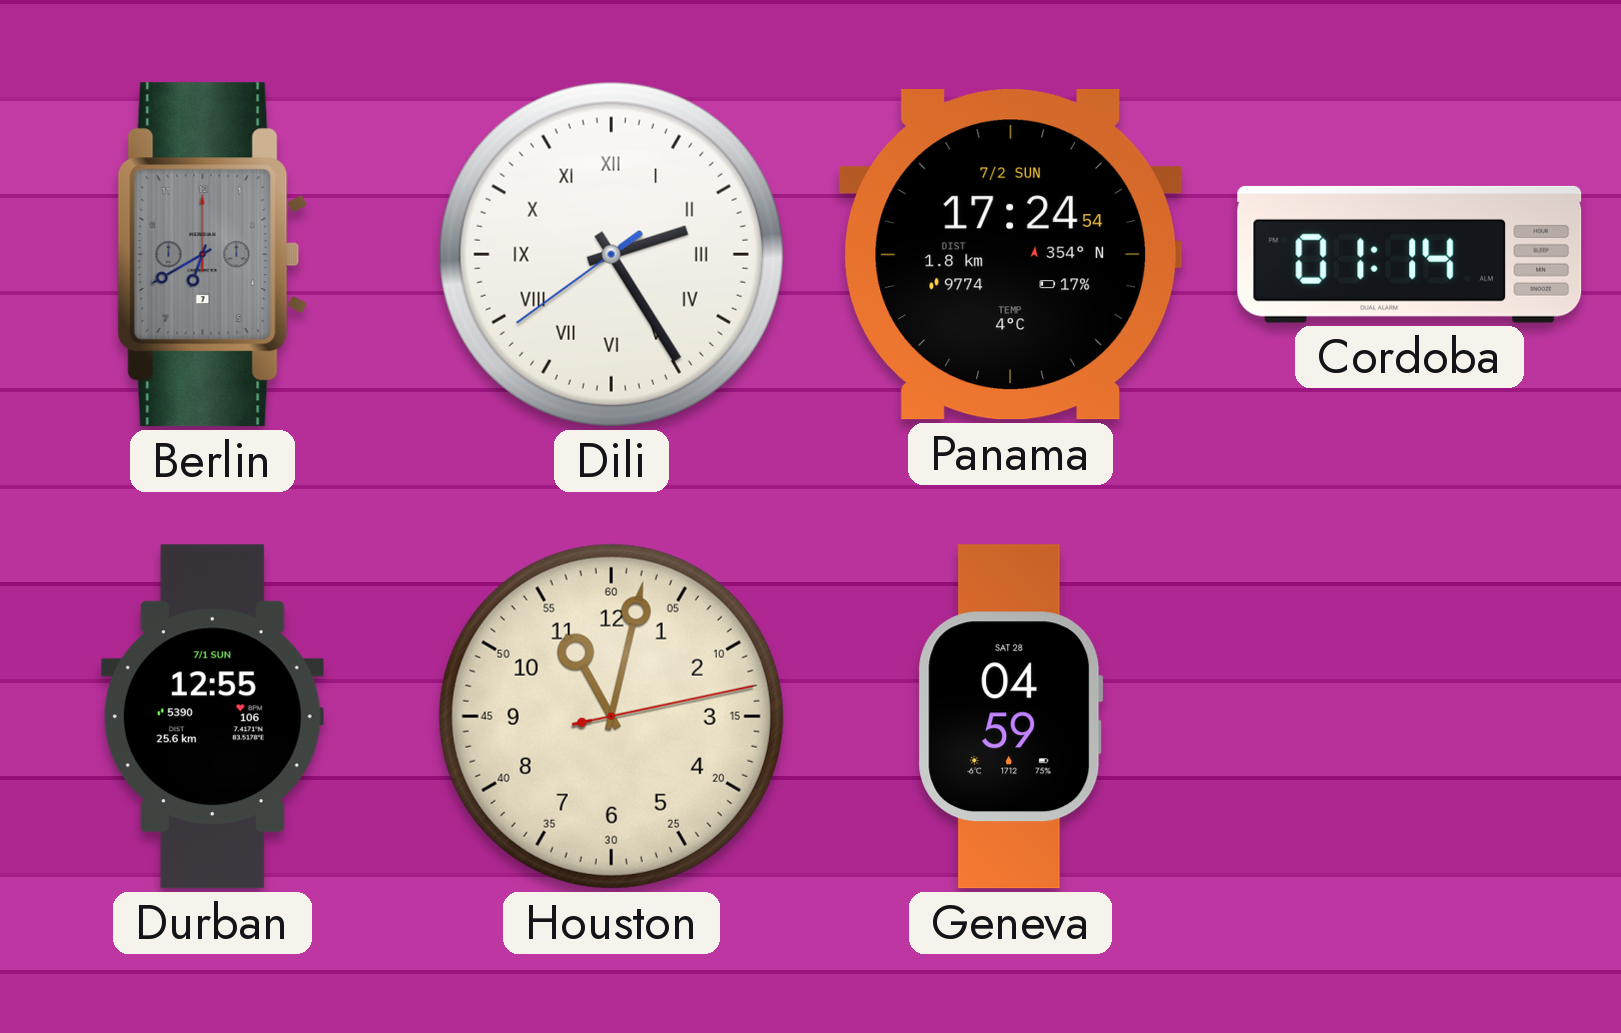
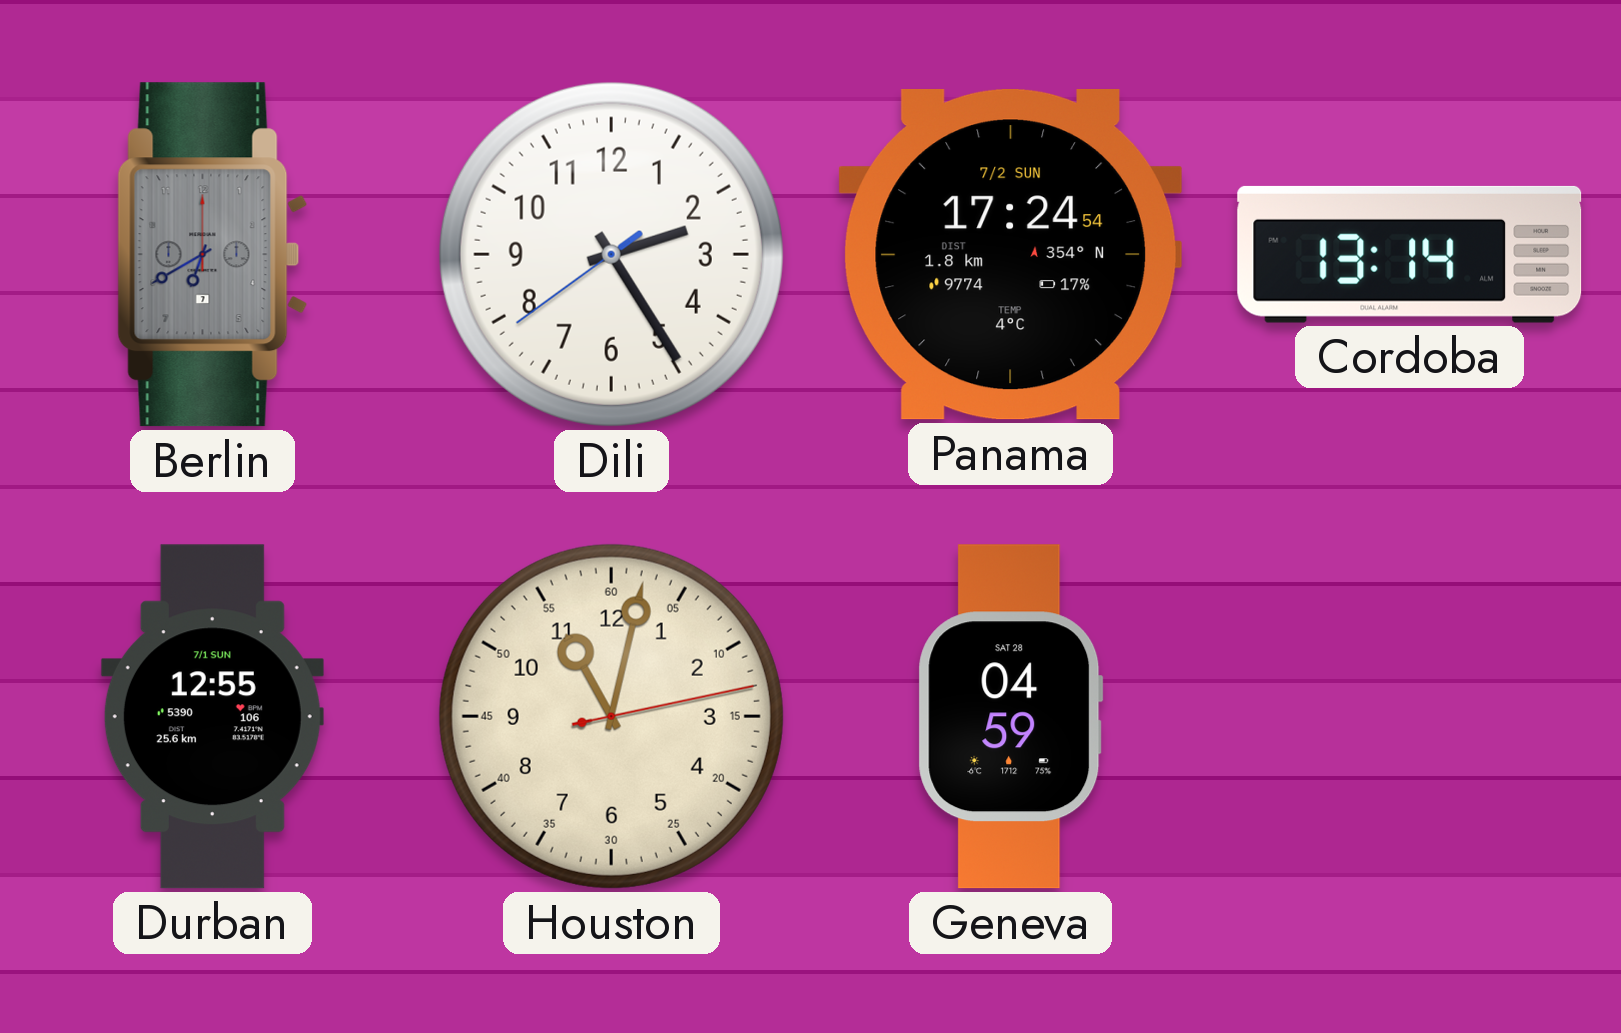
Dili numerals: Roman -> Arabic
Cordoba: 01:14 -> 13:14
